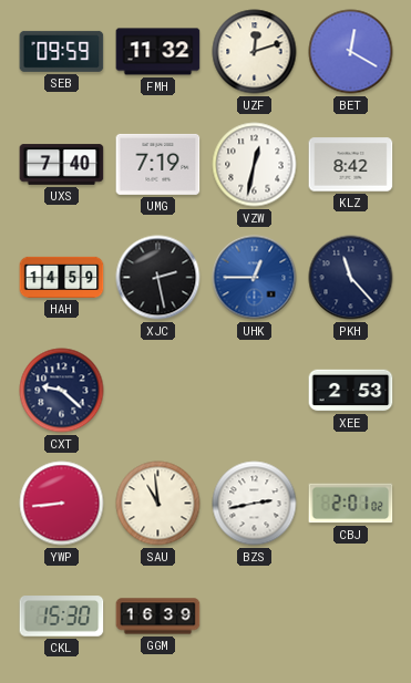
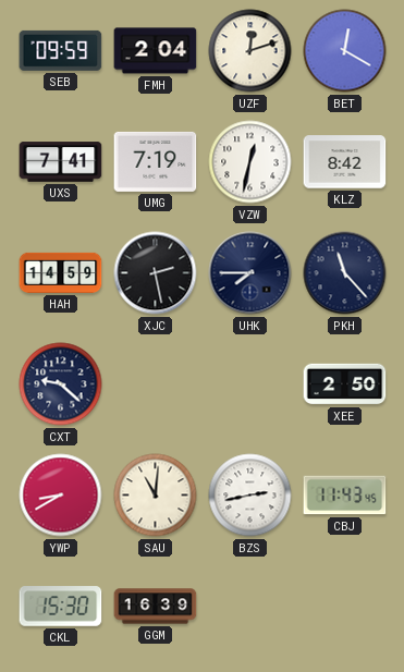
FMH: 11:32 -> 2:04
UXS: 7:40 -> 7:41
UHK: 12:45 -> 7:45
UHK dial: blue -> navy
XEE: 2:53 -> 2:50
YWP: 8:44 -> 8:40
SAU: 10:59 -> 11:01
CBJ: 2:01 -> 11:43
